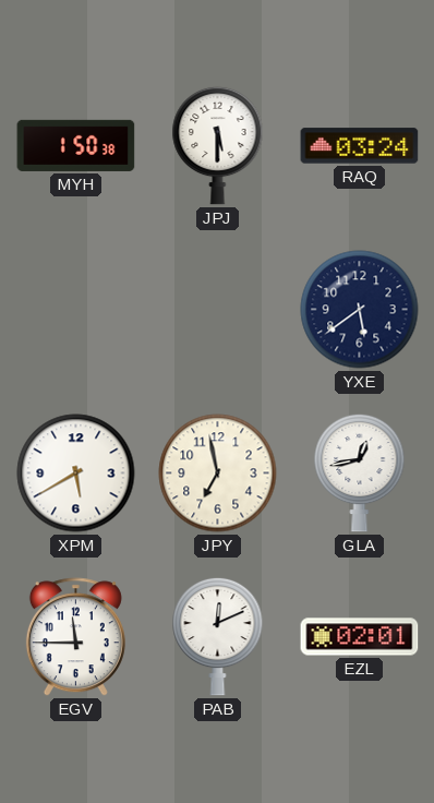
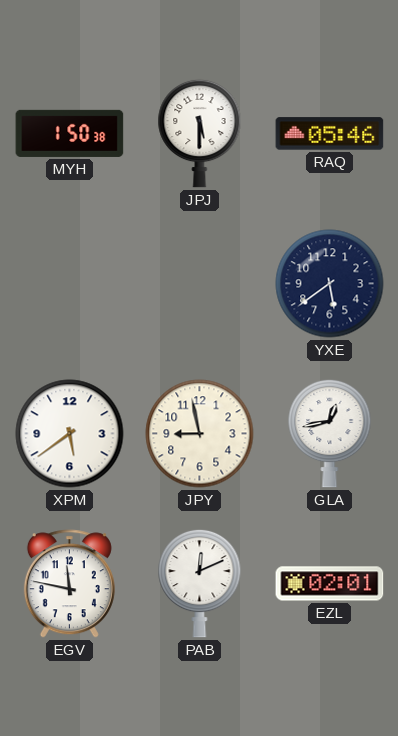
RAQ: 03:24 -> 05:46
XPM: 5:40 -> 5:39
JPY: 6:58 -> 8:58
EGV: 11:45 -> 11:47
